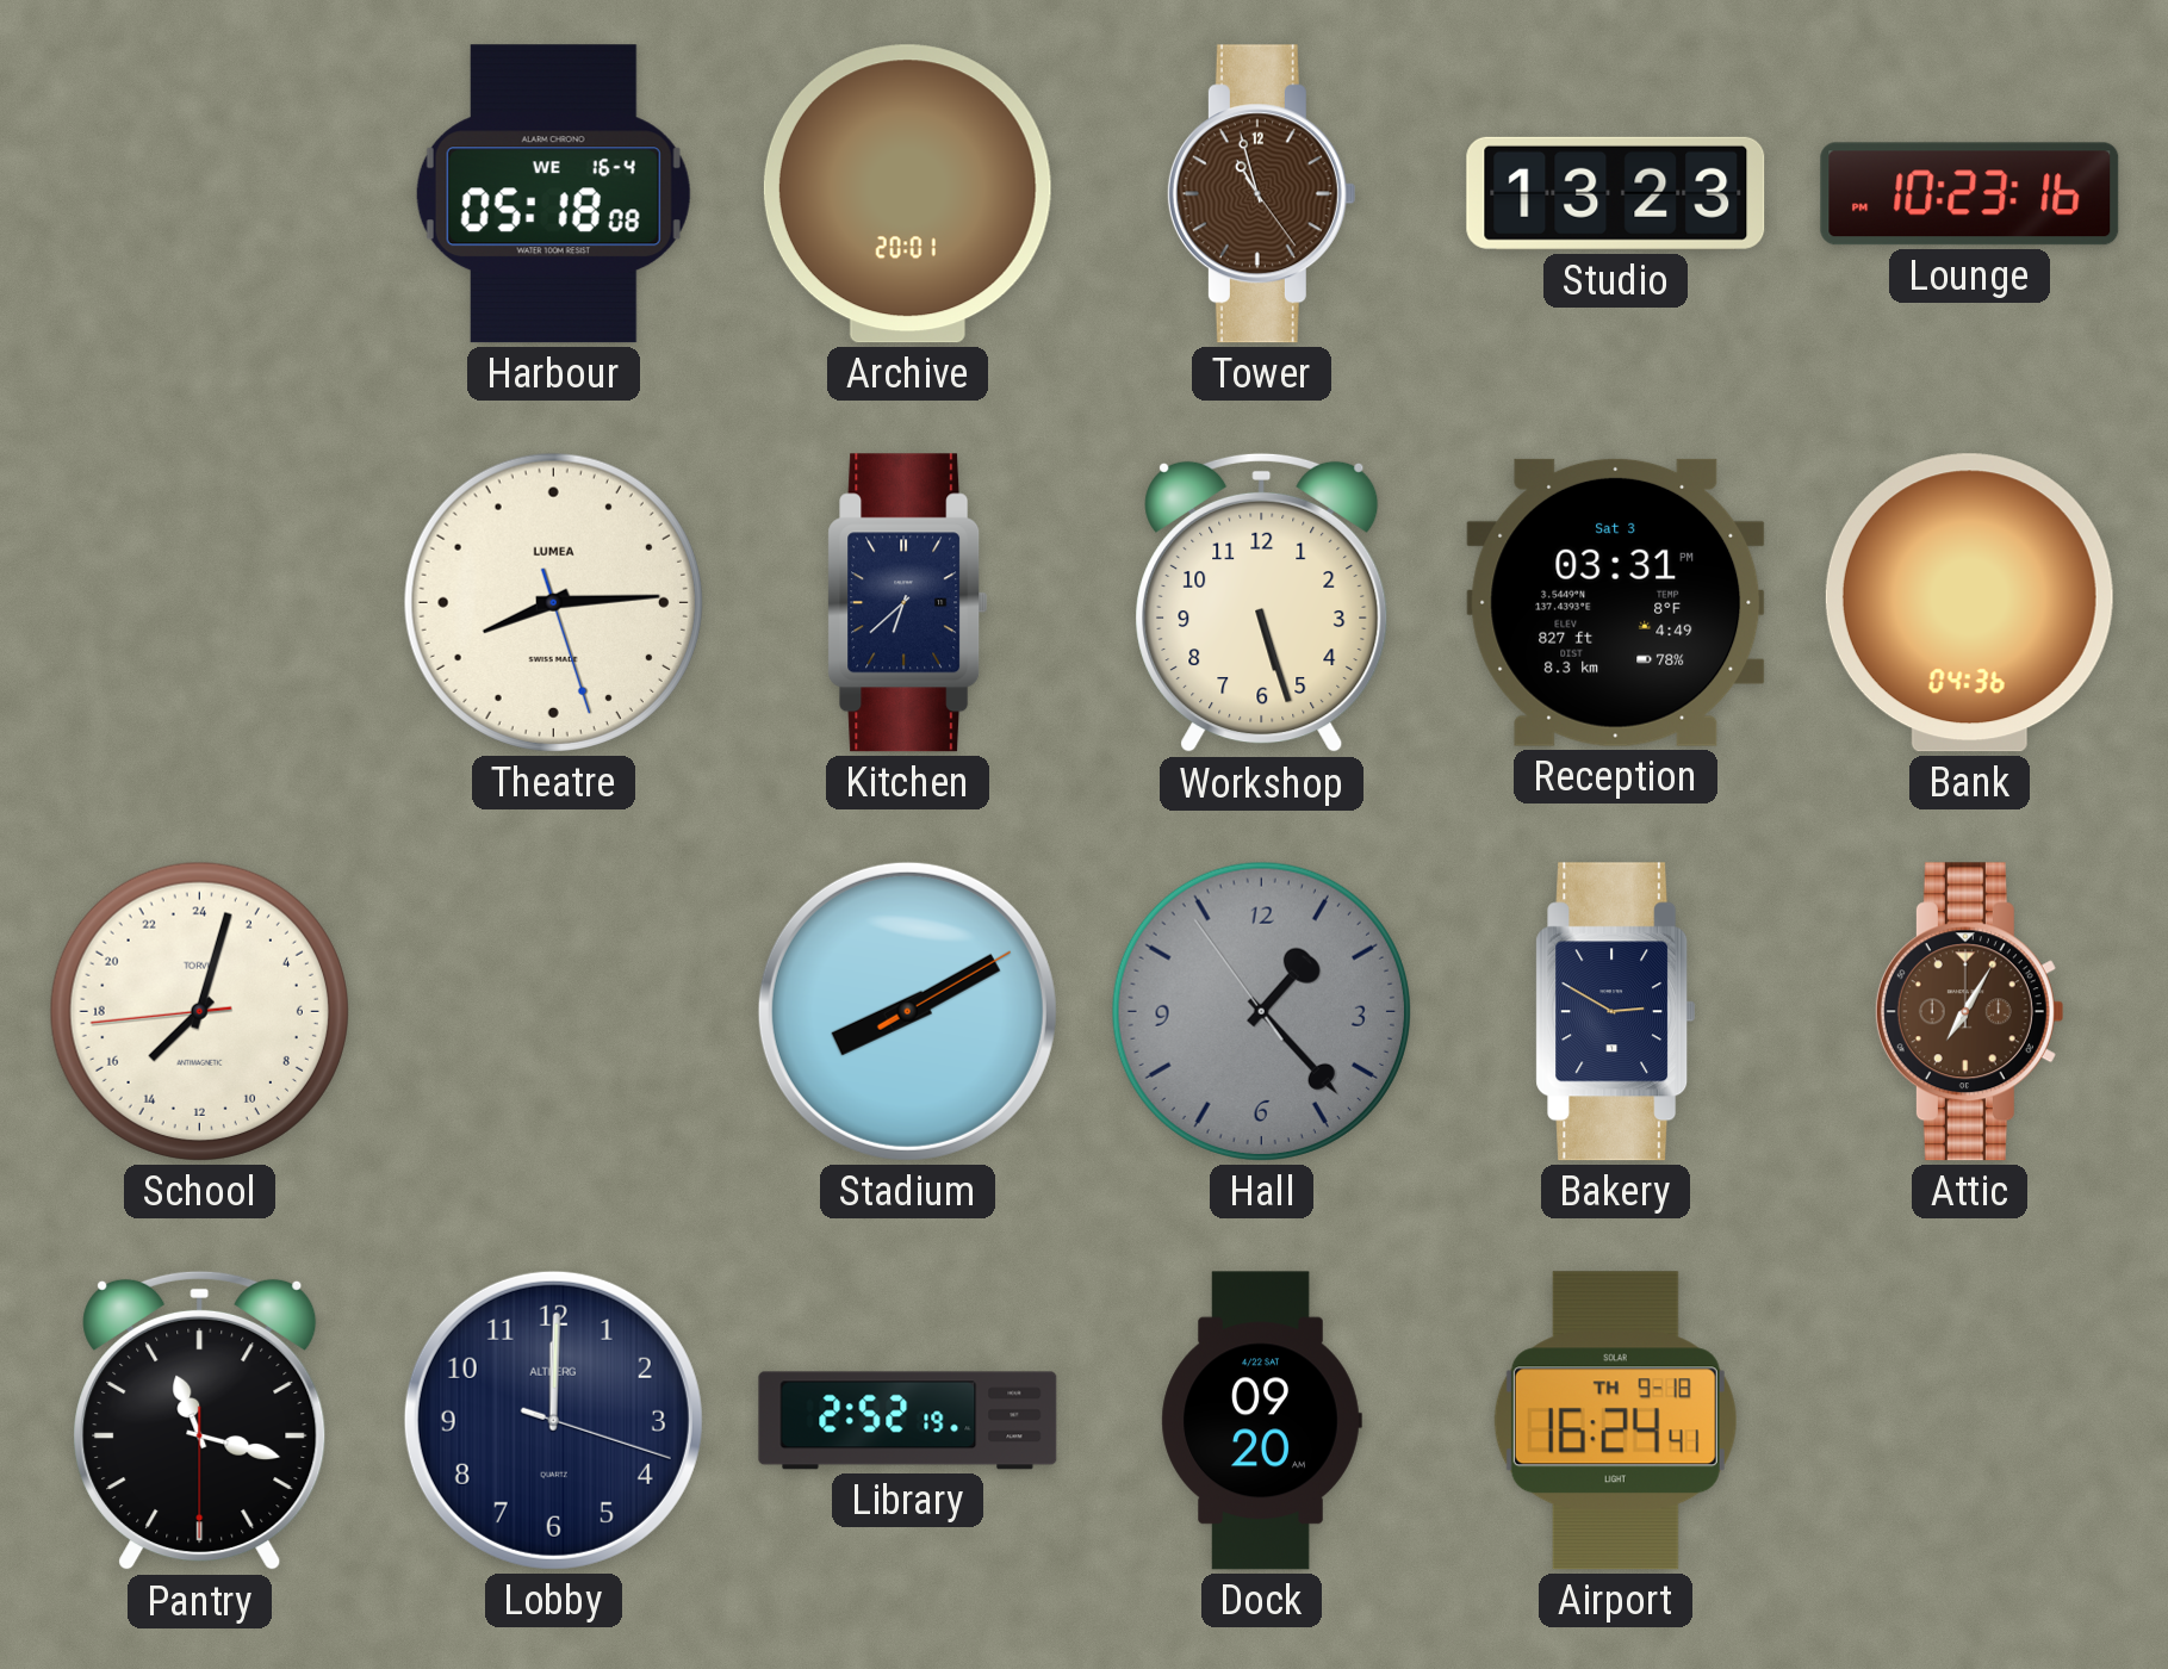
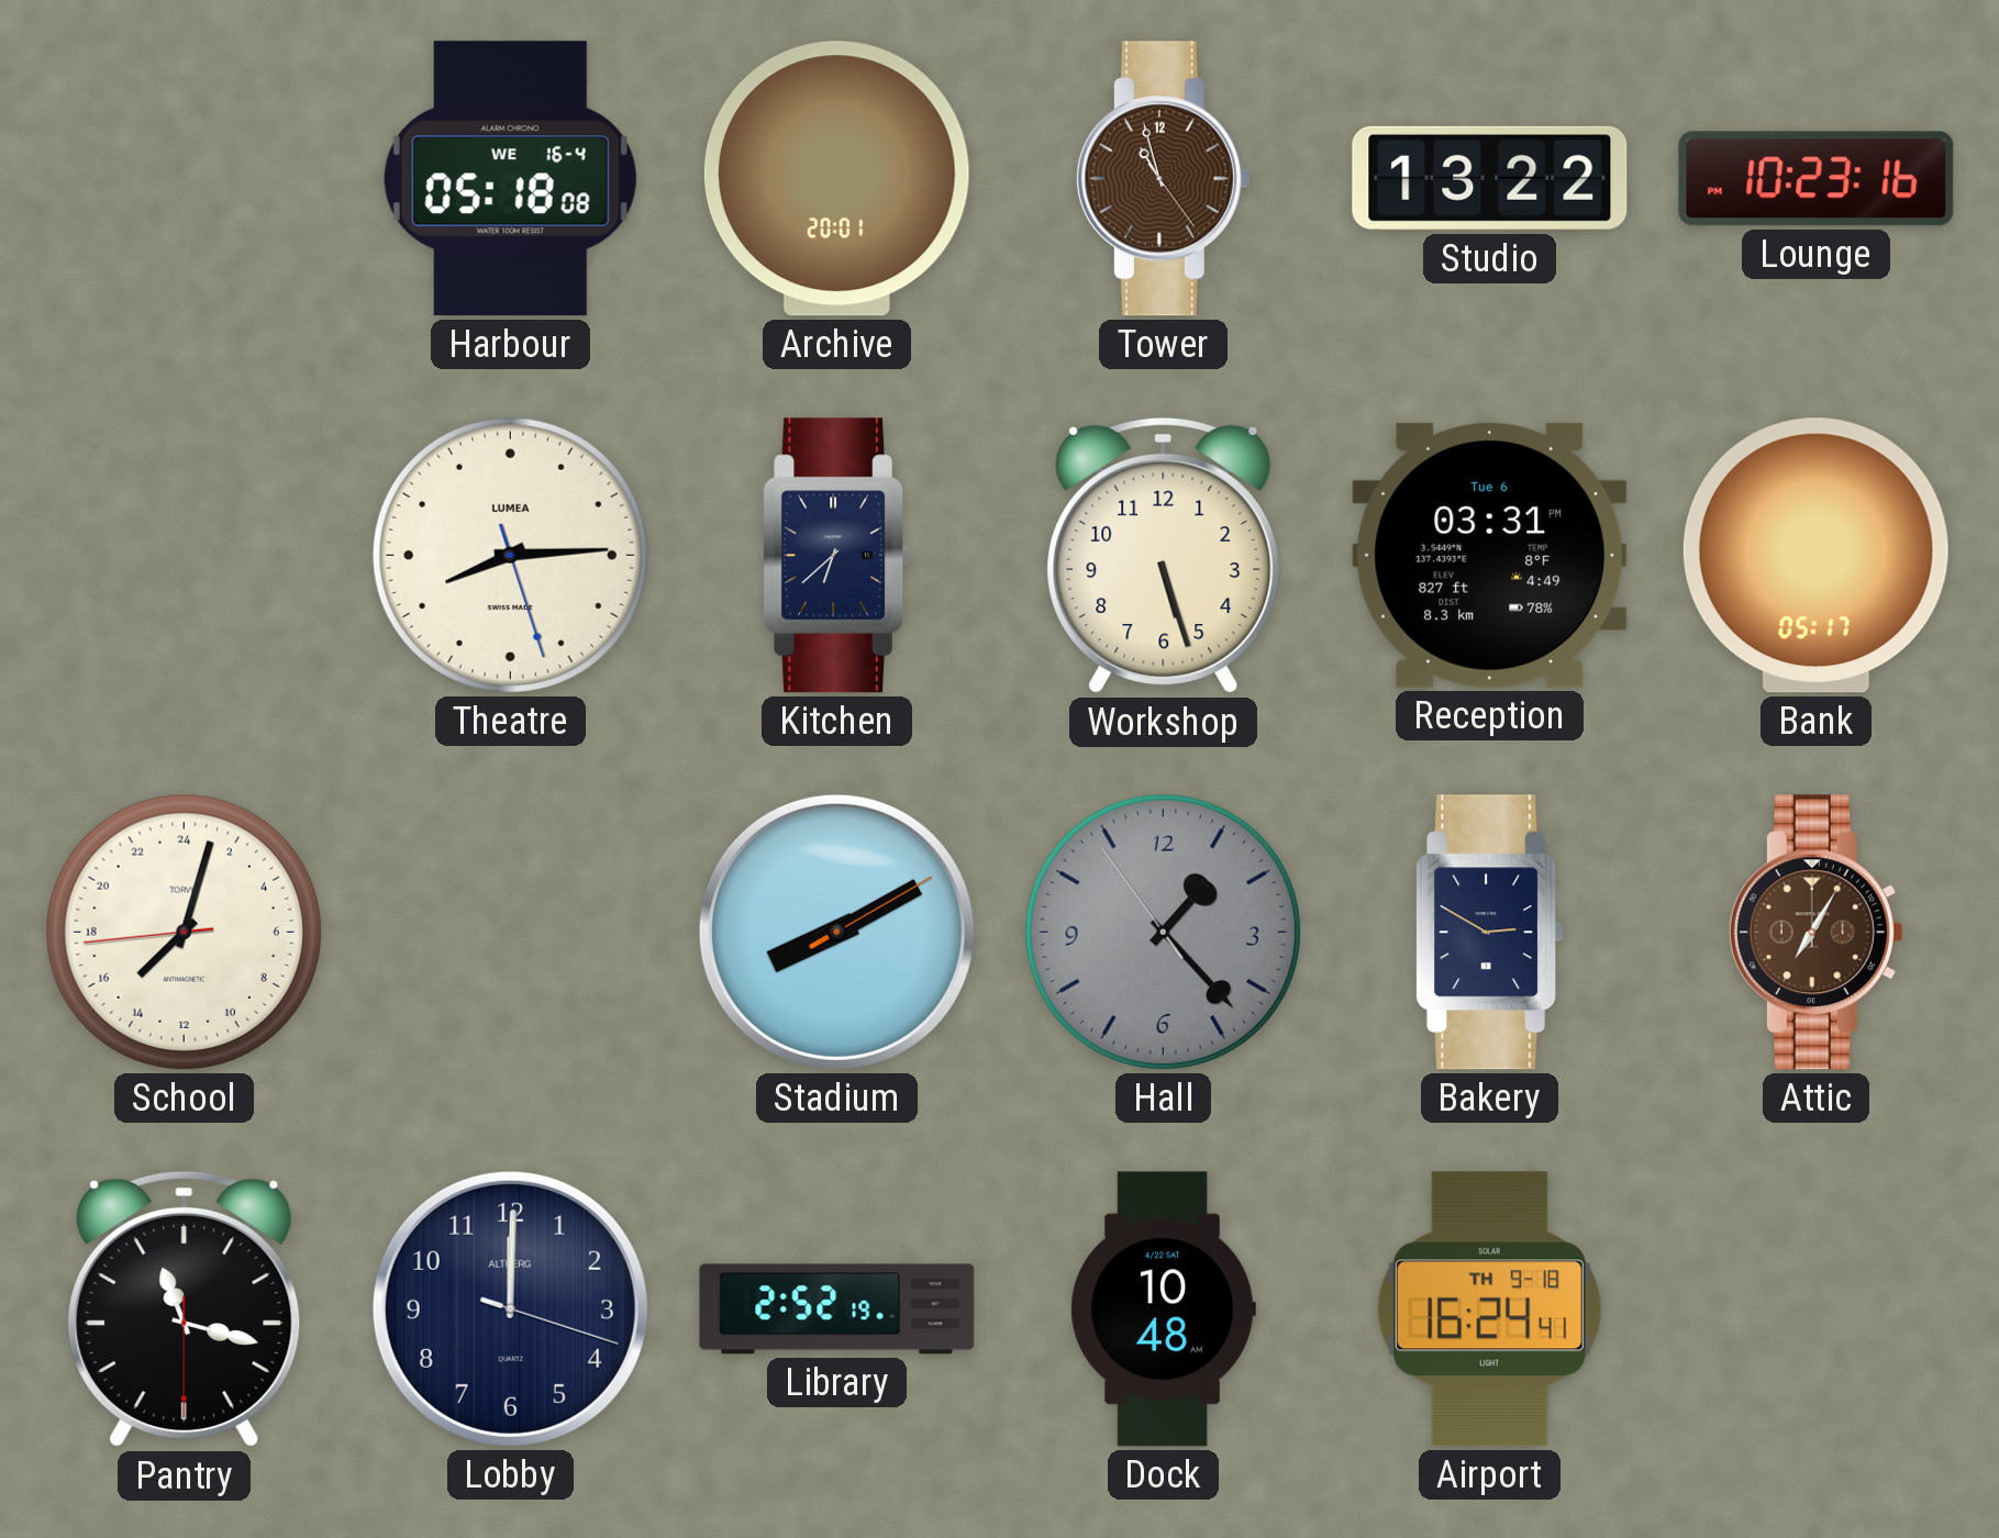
Studio: 13:23 -> 13:22
Reception date: Sat 3 -> Tue 6
Bank: 04:36 -> 05:17
Dock: 09:20 -> 10:48
